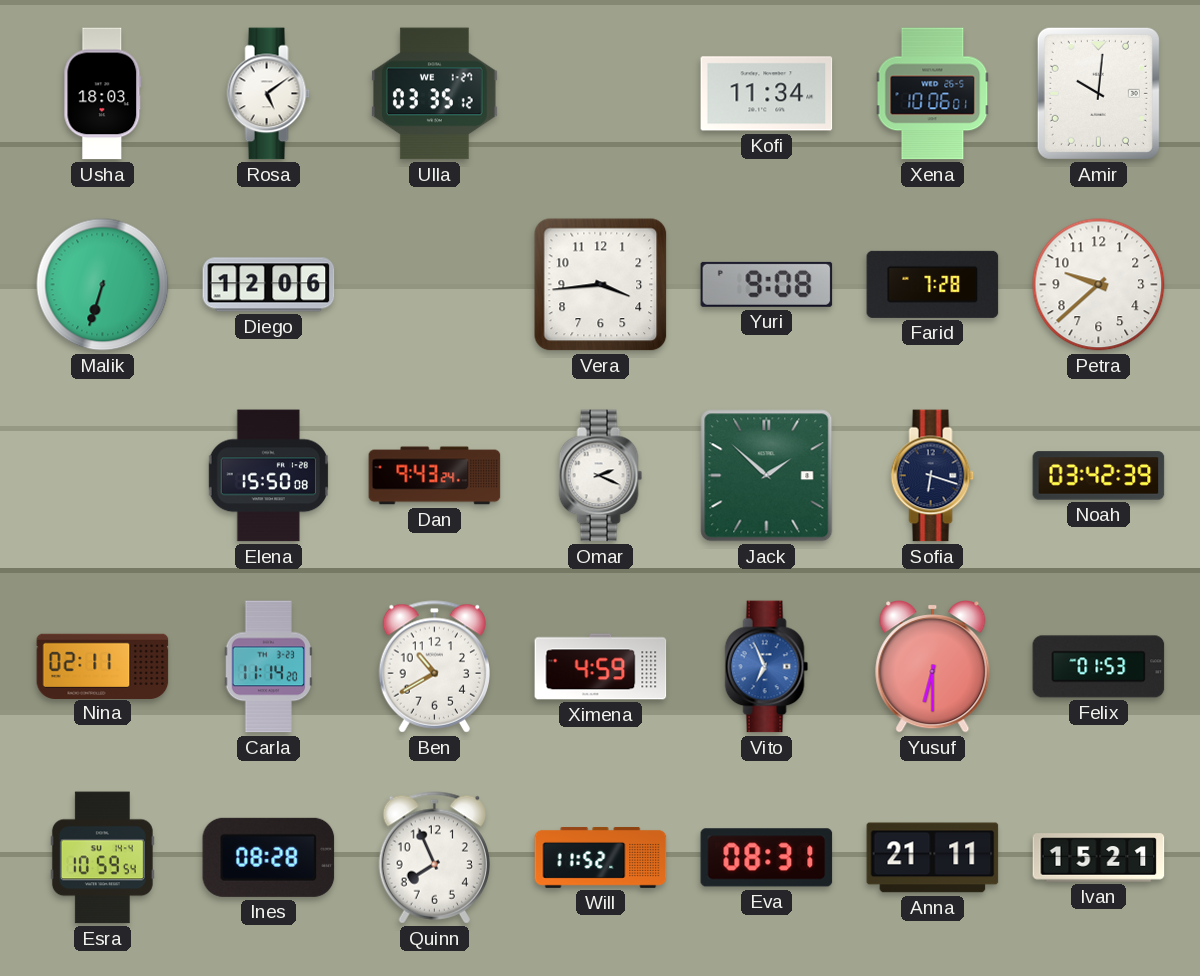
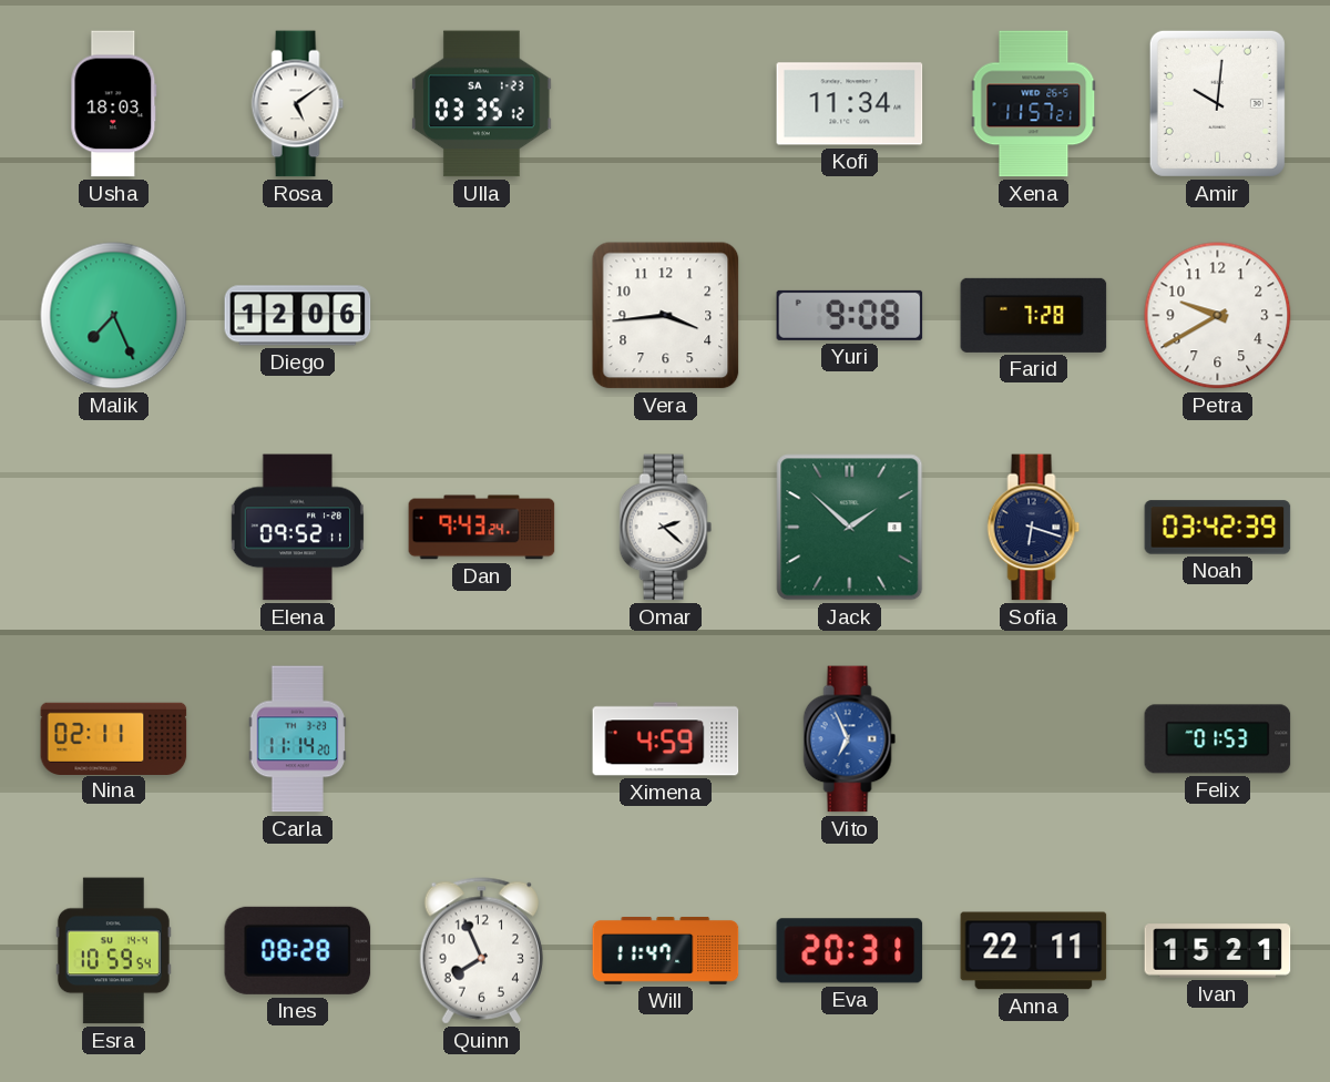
Ulla date: WE 1-27 -> SA 1-23
Xena: 10:06 -> 11:57
Malik: 6:33 -> 7:26
Petra: 9:38 -> 9:40
Elena: 15:50 -> 09:52
Omar: 2:19 -> 2:22
Ben: 10:40 -> none
Yusuf: 6:30 -> none
Will: 11:52 -> 11:47
Eva: 08:31 -> 20:31
Anna: 21:11 -> 22:11
